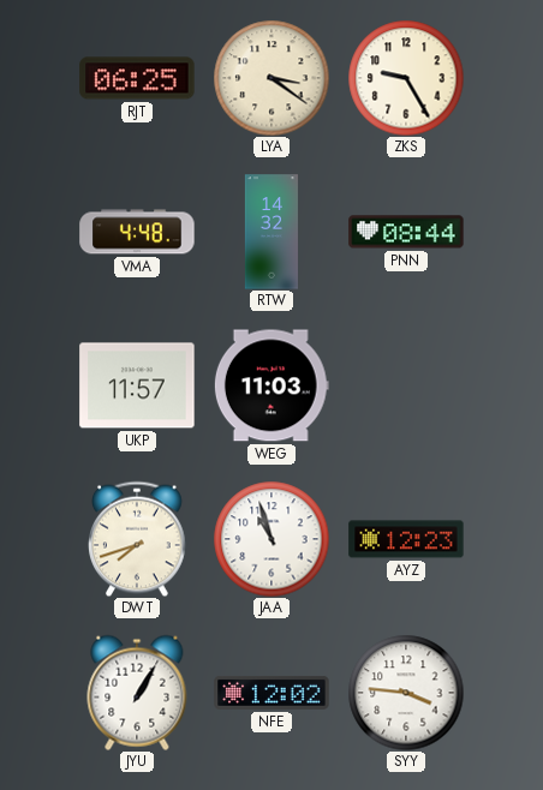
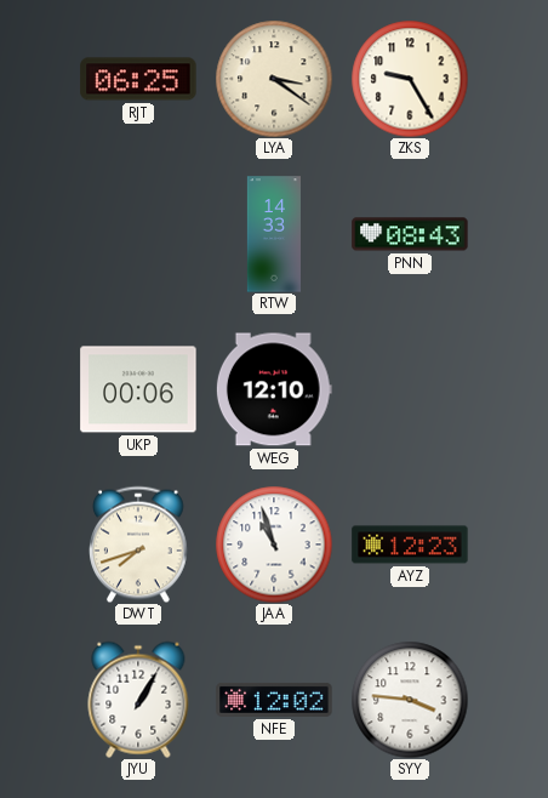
VMA: 4:48 -> none
RTW: 14:32 -> 14:33
PNN: 08:44 -> 08:43
UKP: 11:57 -> 00:06
WEG: 11:03 -> 12:10
